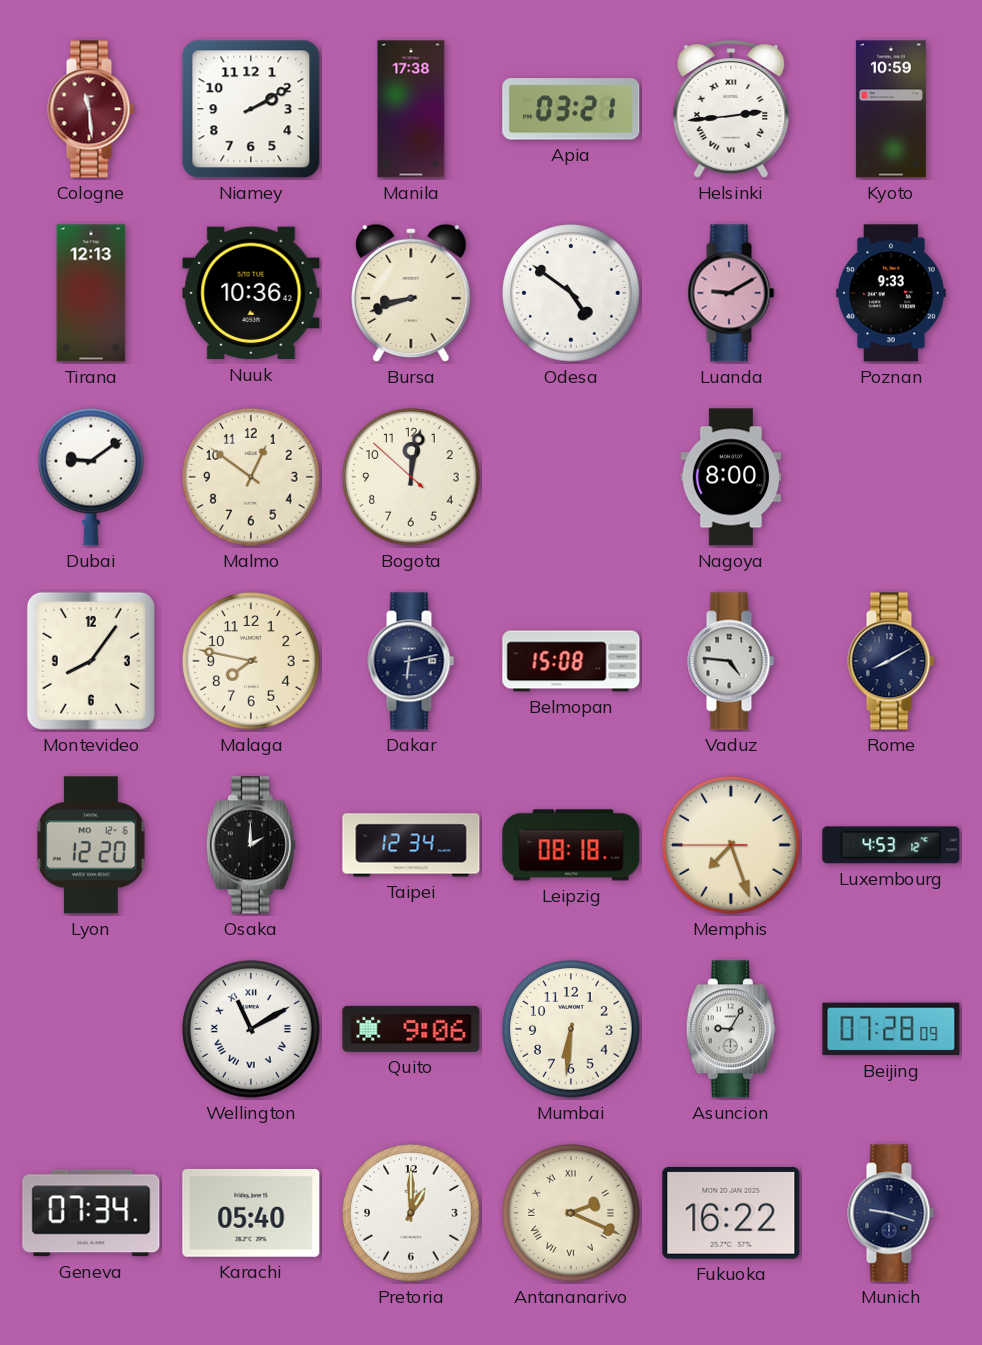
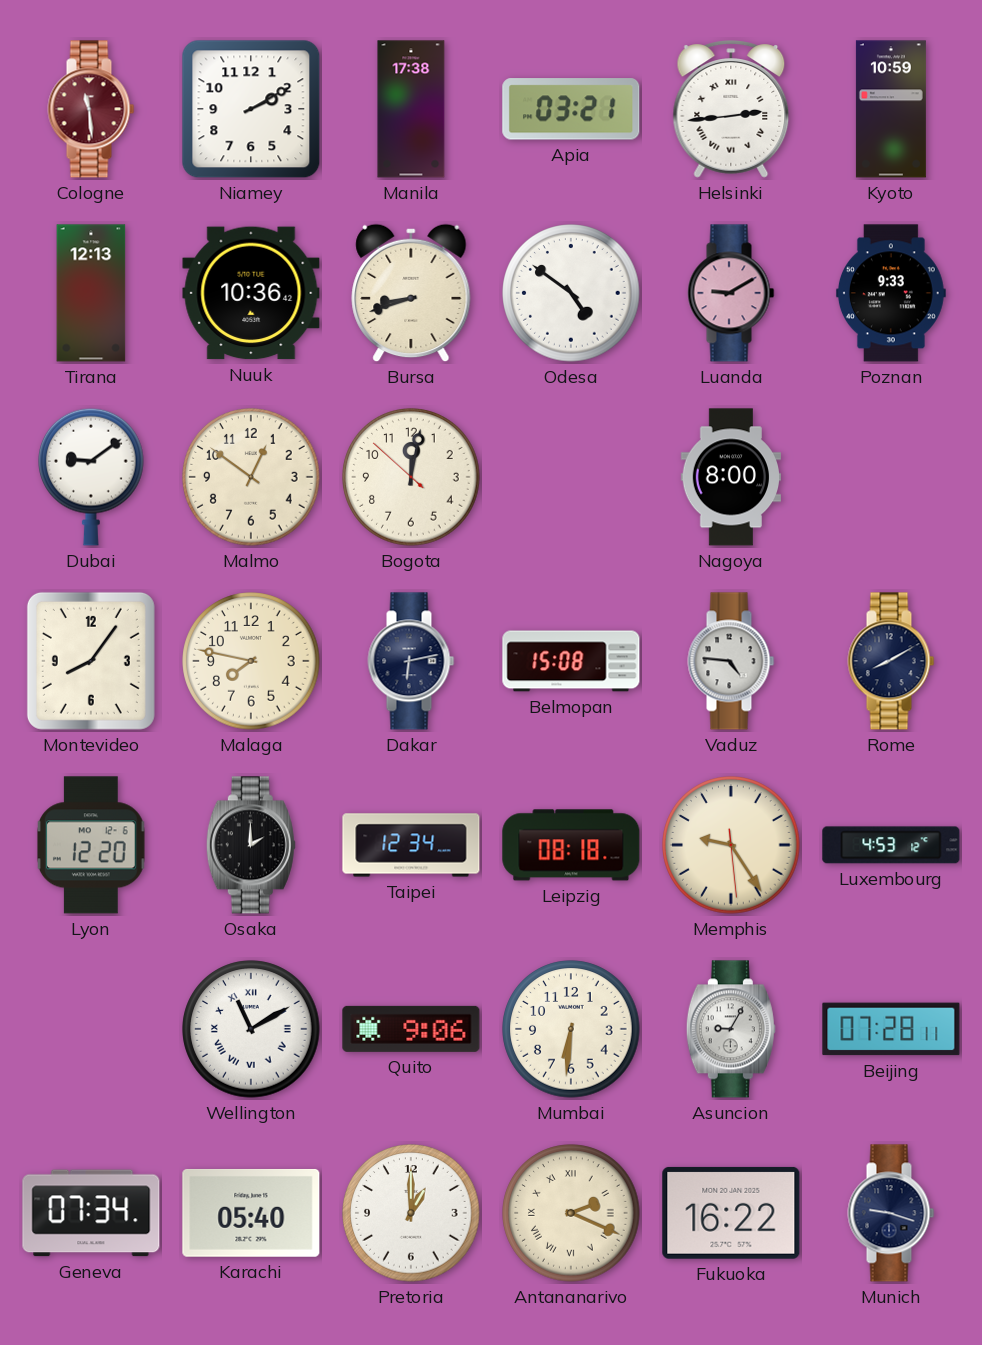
Memphis: 7:26 -> 9:24
Beijing: 07:28:09 -> 07:28:11
